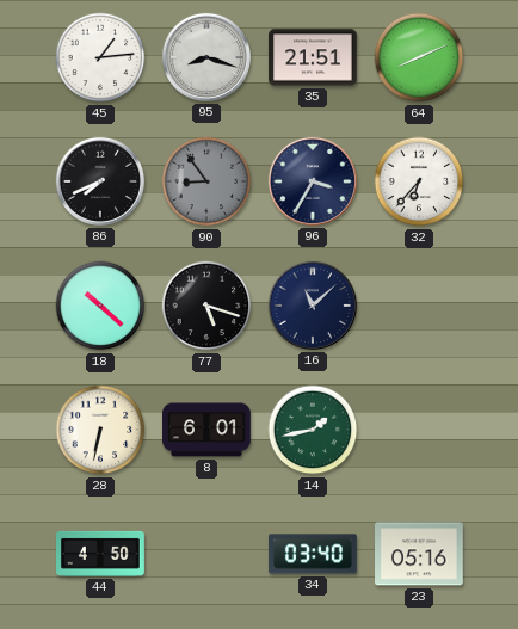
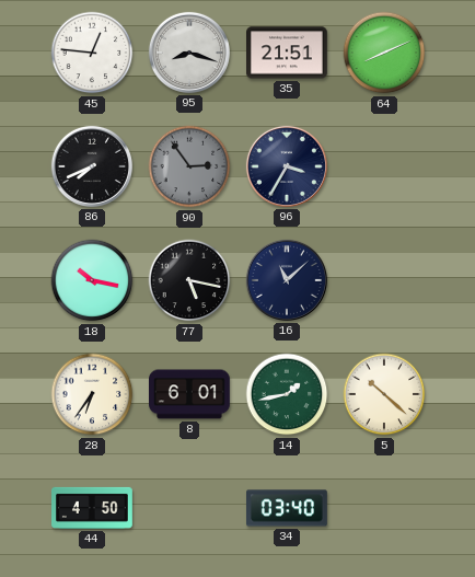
45: 1:14 -> 12:46
90: 8:54 -> 2:54
32: 6:37 -> none
18: 10:22 -> 10:17
77: 5:18 -> 5:17
28: 6:32 -> 6:36
5: none -> 10:22
23: 05:16 -> none
